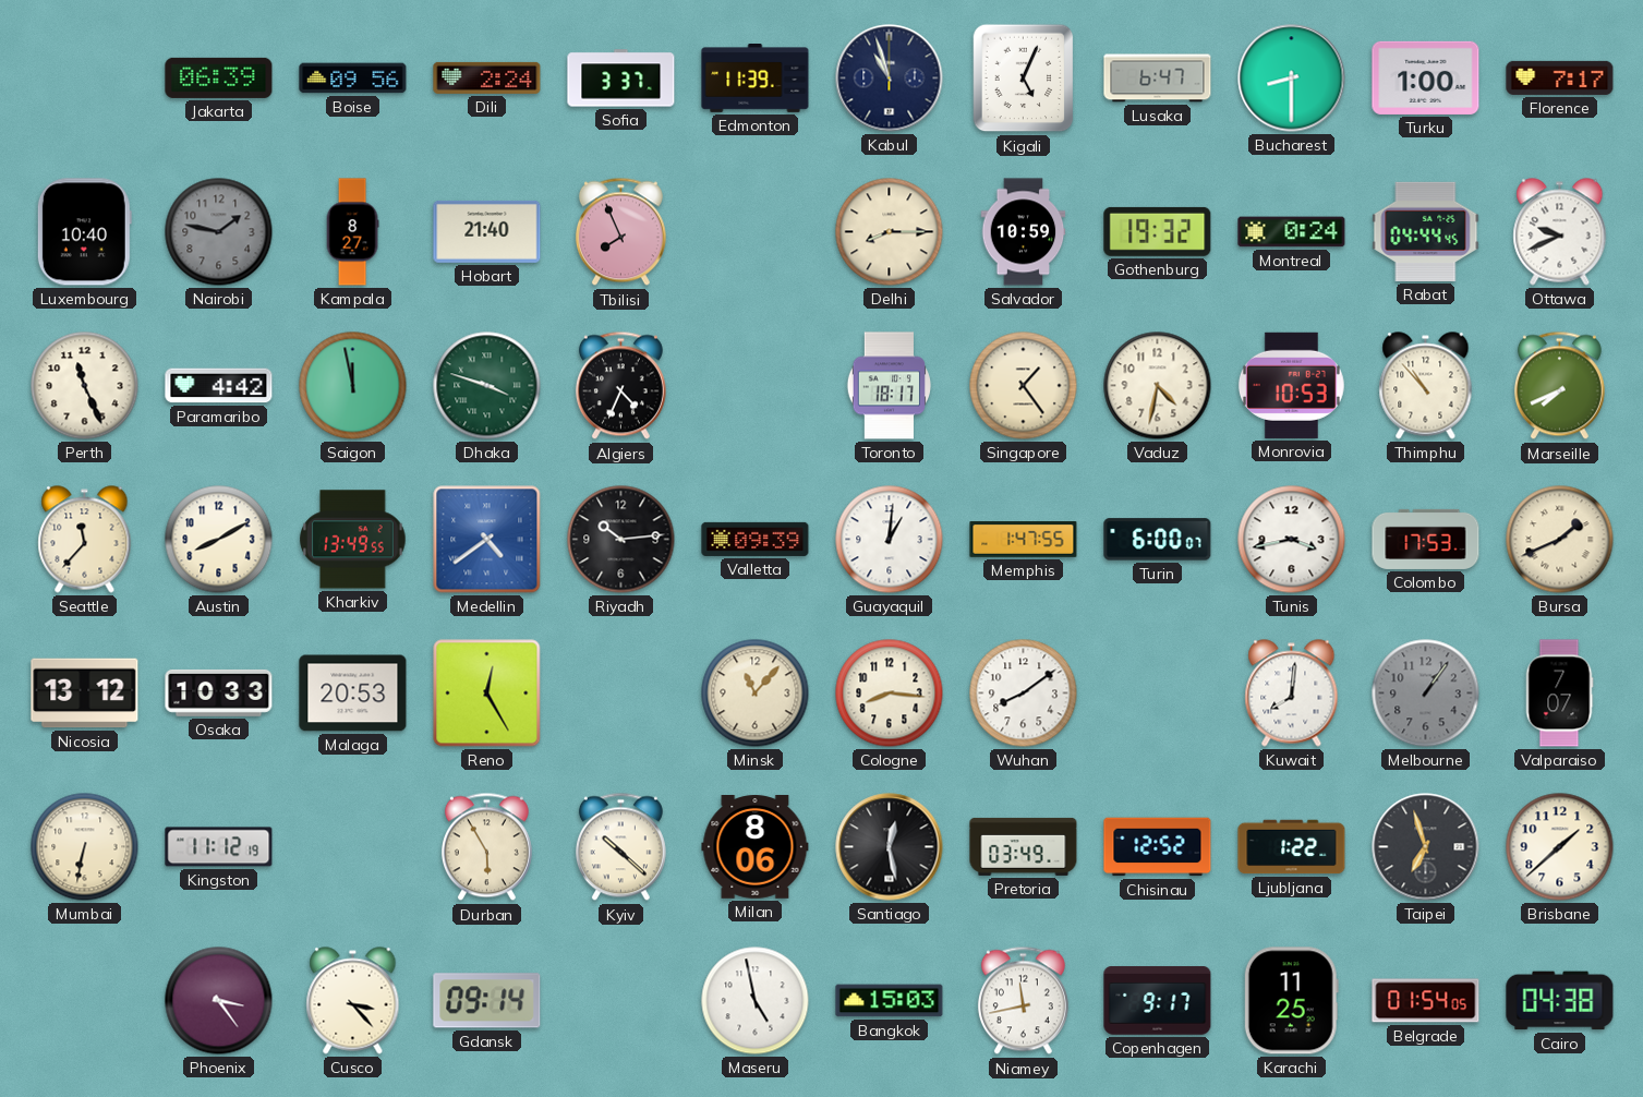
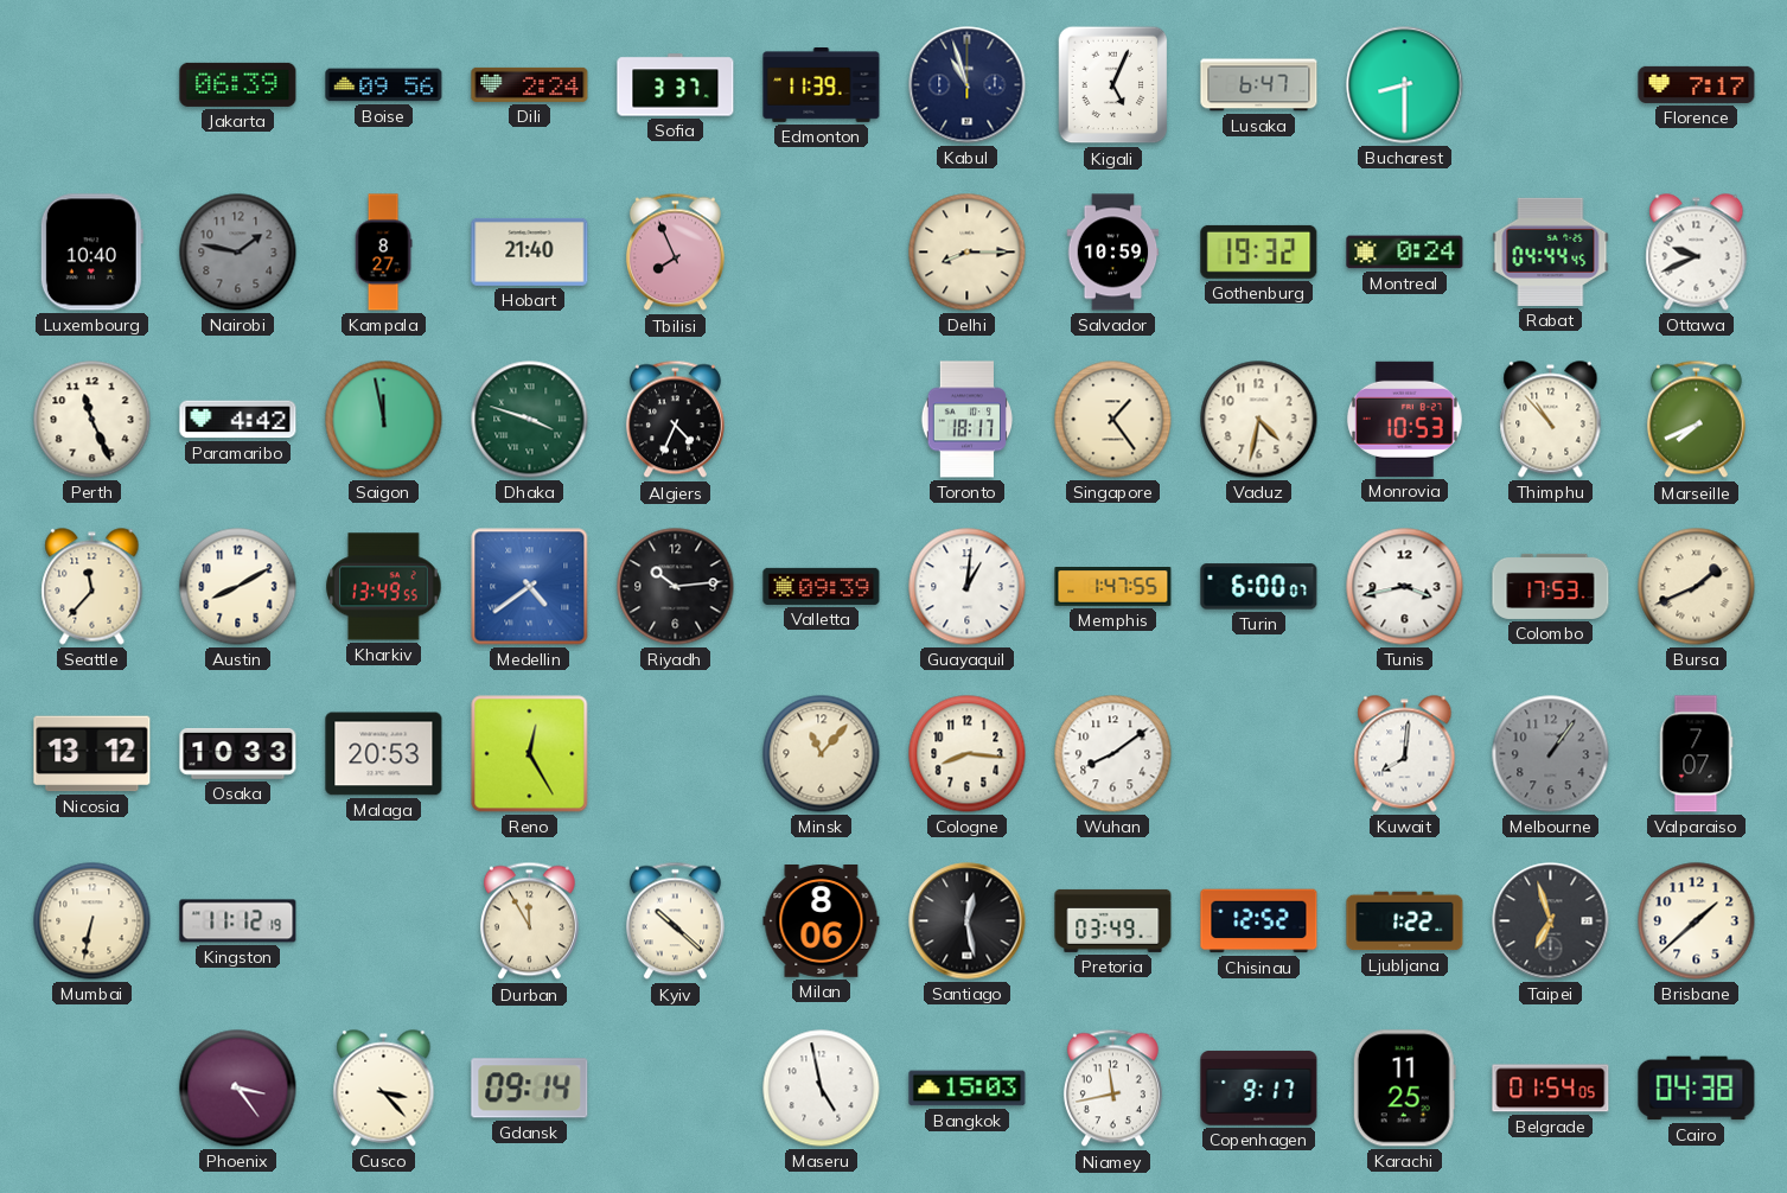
Turku: 1:00 -> none
Durban: 5:55 -> 11:55
